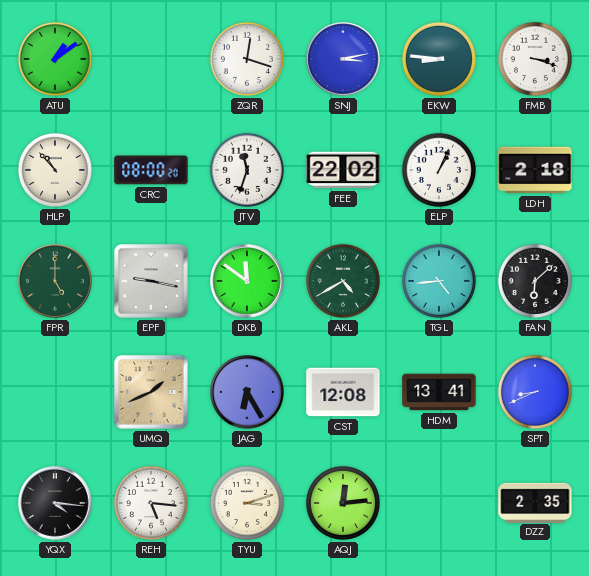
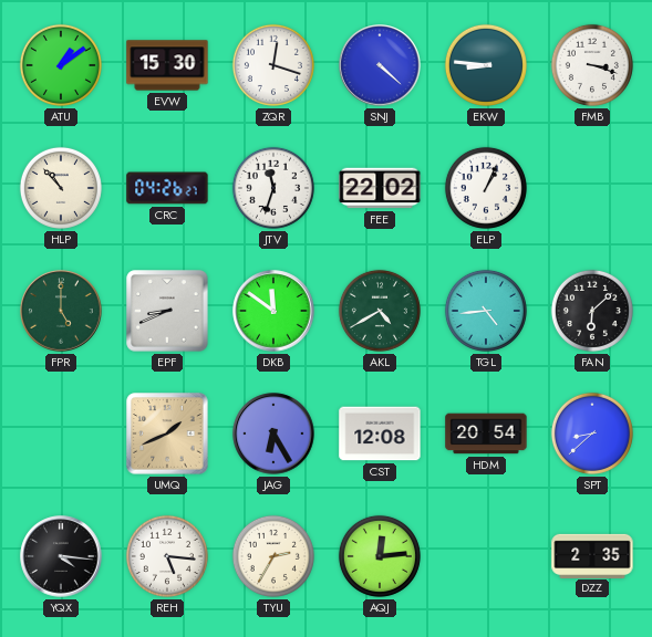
EVW: none -> 15:30
SNJ: 3:13 -> 4:22
CRC: 08:00 -> 04:26
LDH: 2:18 -> none
EPF: 9:17 -> 8:41
HDM: 13:41 -> 20:54
SPT: 8:41 -> 8:38
TYU: 3:12 -> 2:35
